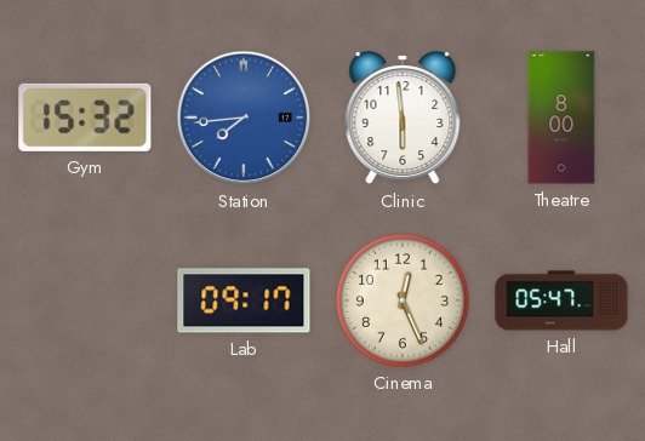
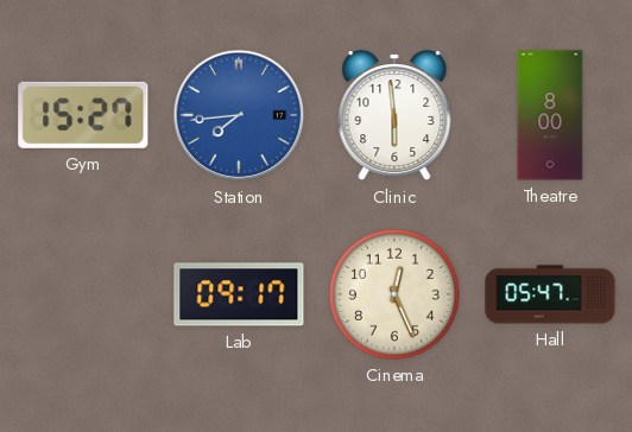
Gym: 15:32 -> 15:27
